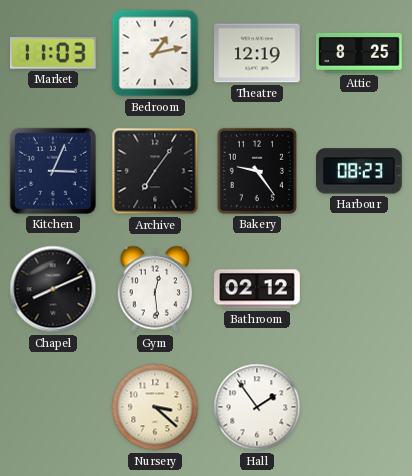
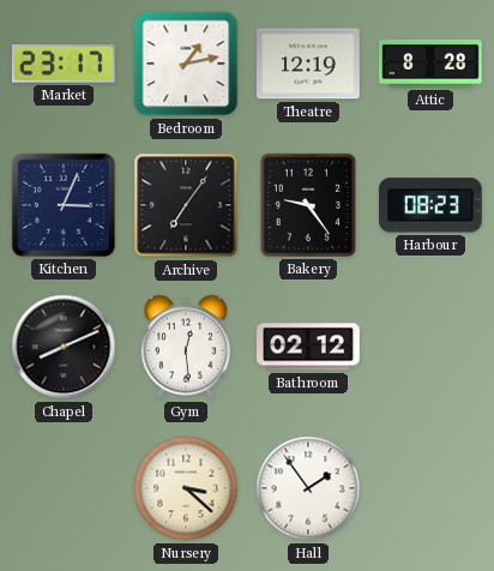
Market: 11:03 -> 23:17
Attic: 8:25 -> 8:28
